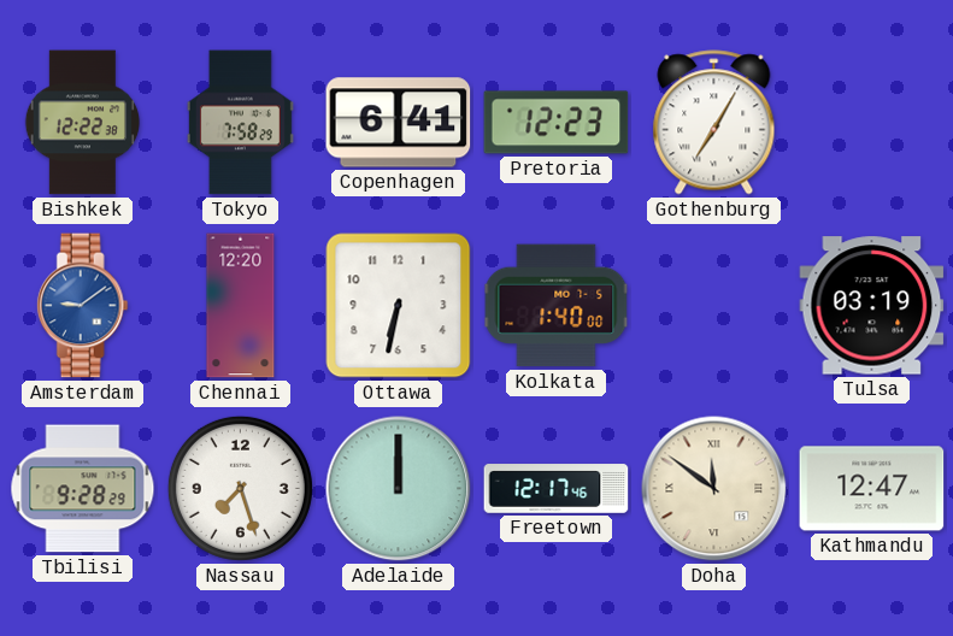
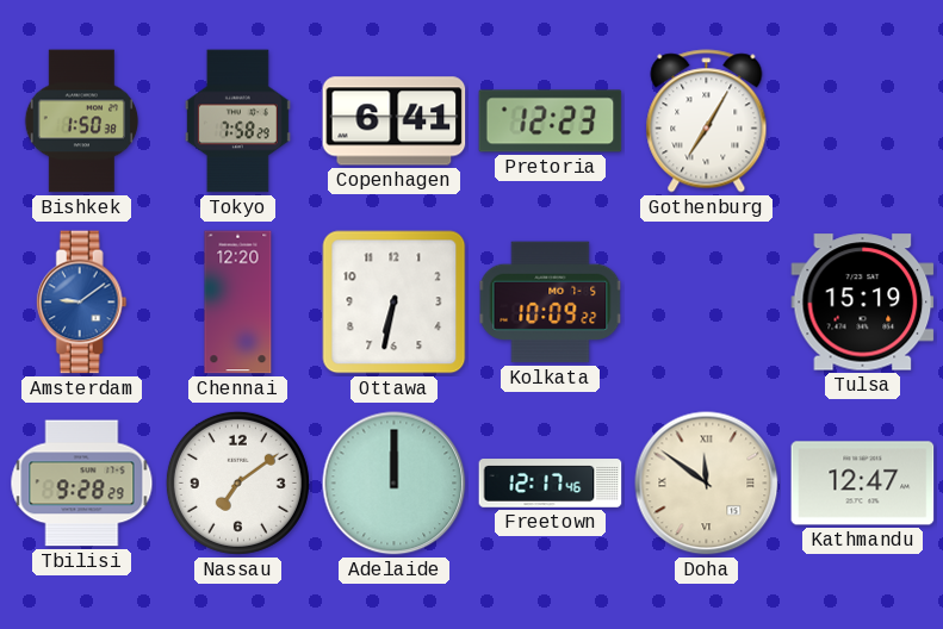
Bishkek: 12:22 -> 1:50
Kolkata: 1:40 -> 10:09
Tulsa: 03:19 -> 15:19
Nassau: 7:27 -> 7:09
